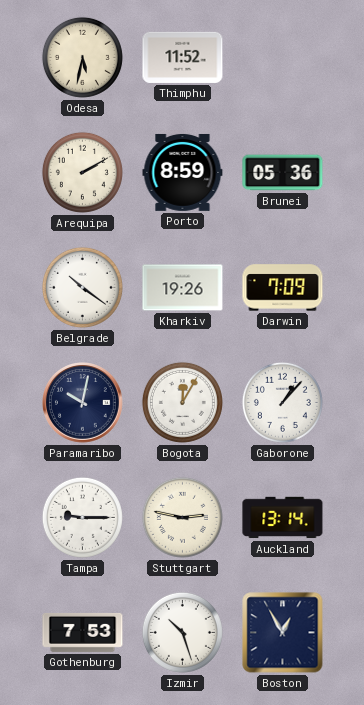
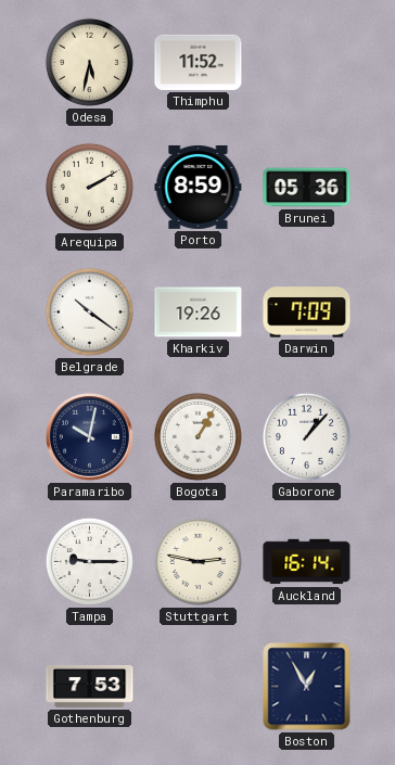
Bogota: 12:05 -> 1:05
Auckland: 13:14 -> 16:14
Izmir: 10:27 -> none
